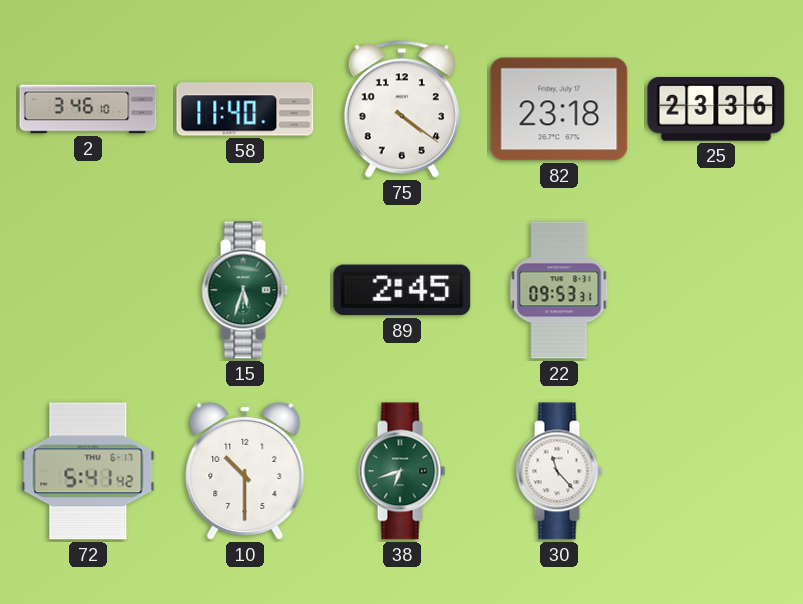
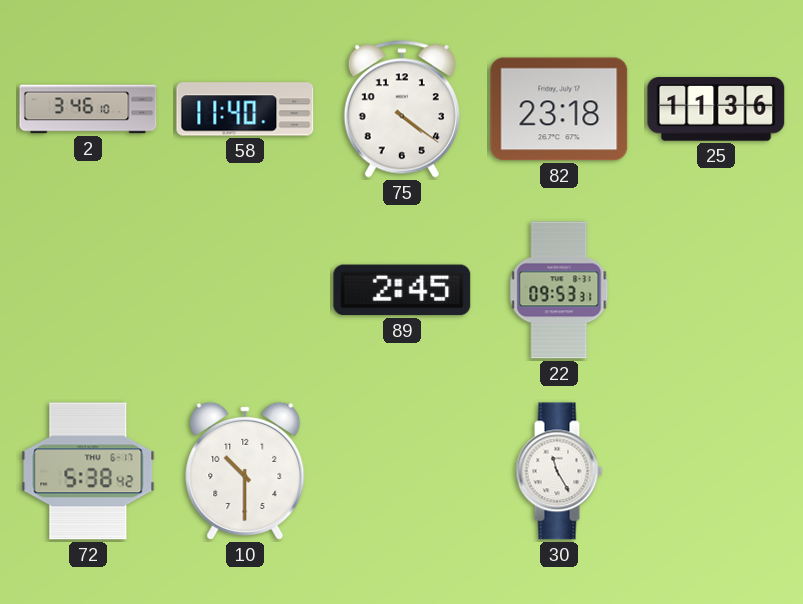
25: 23:36 -> 11:36
15: 5:33 -> none
72: 5:41 -> 5:38
38: 6:42 -> none
30: 11:23 -> 11:25
